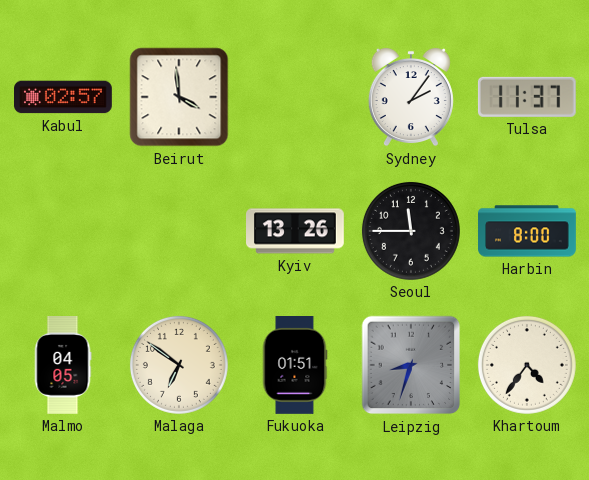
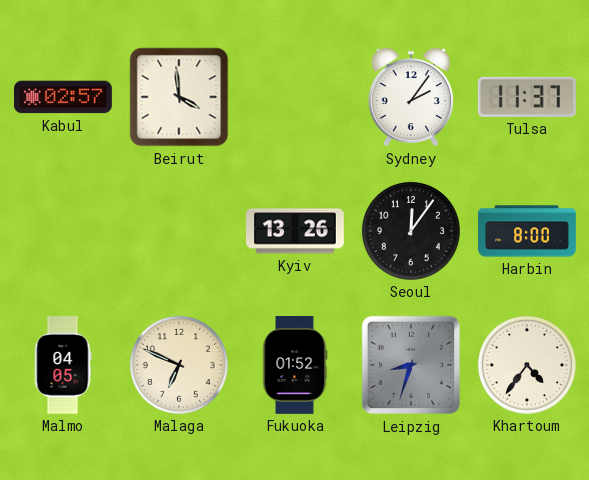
Seoul: 11:45 -> 12:06
Malaga: 6:51 -> 6:49
Fukuoka: 01:51 -> 01:52
